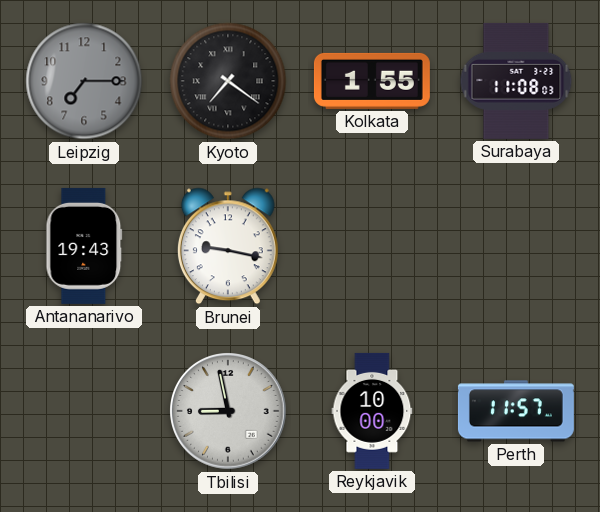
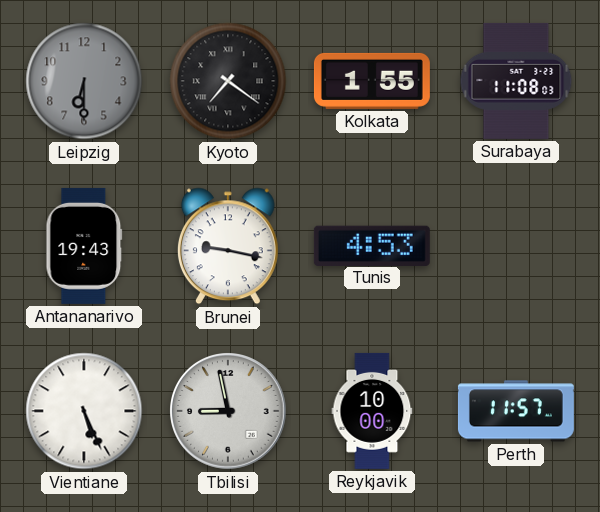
Leipzig: 7:15 -> 6:30
Tunis: none -> 4:53
Vientiane: none -> 5:26
